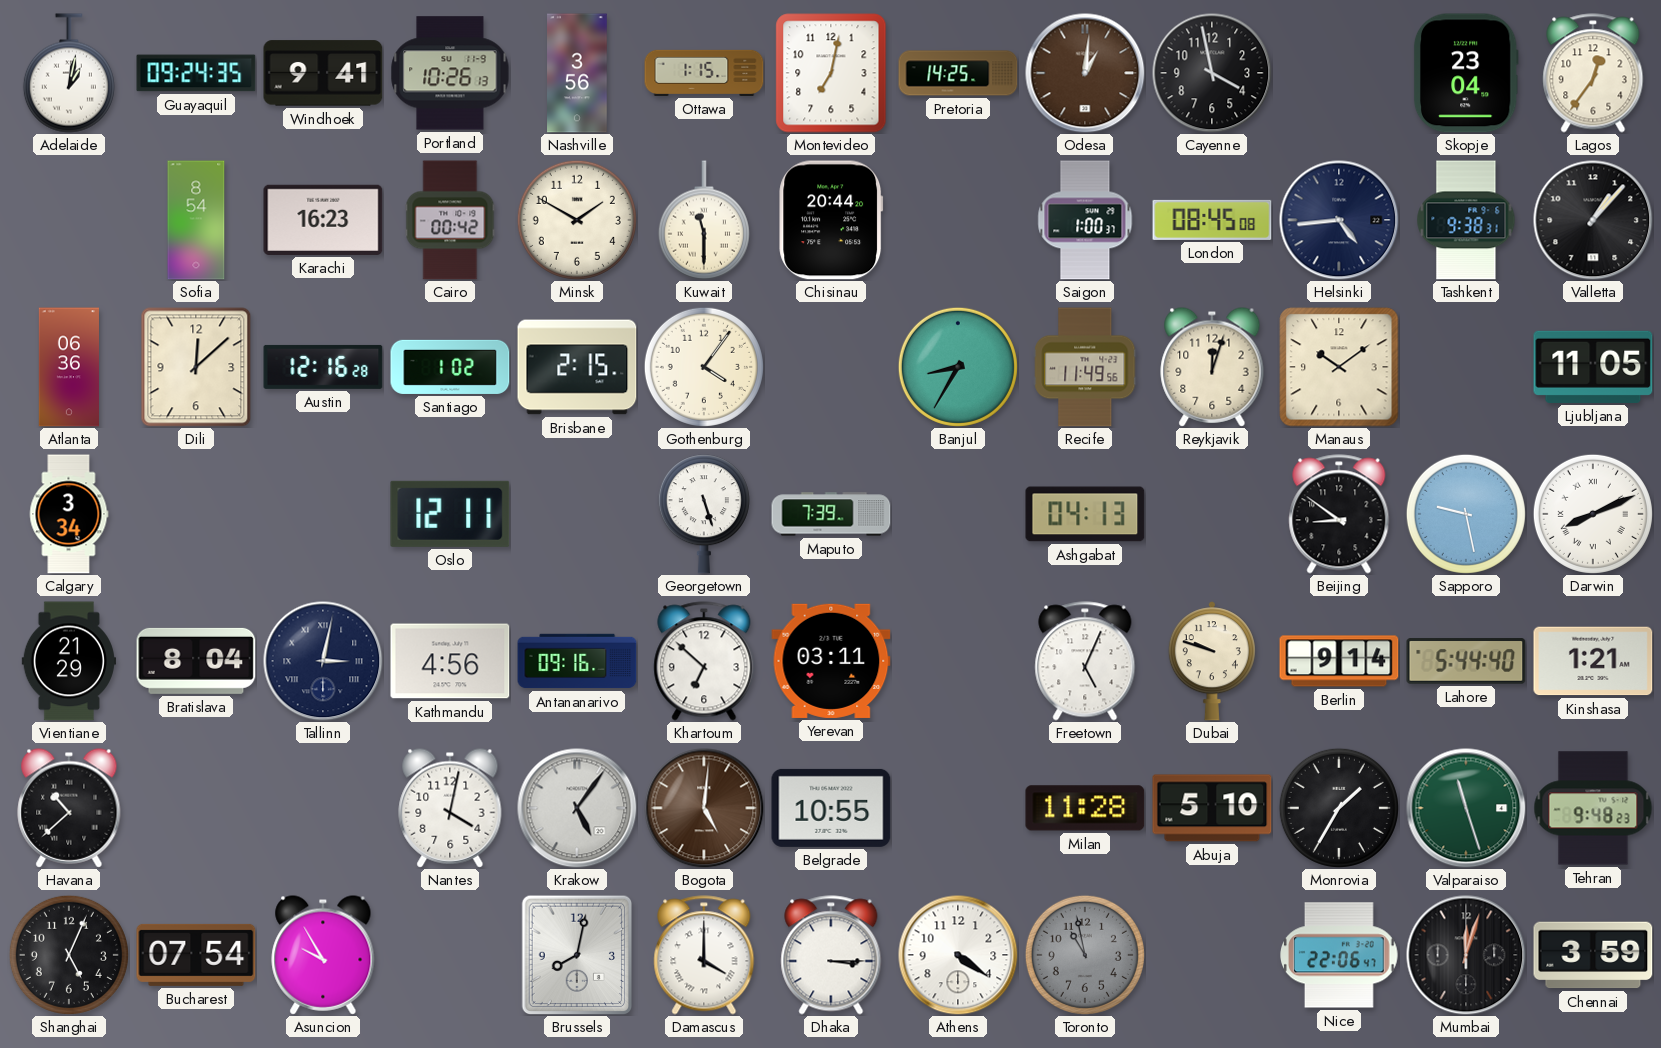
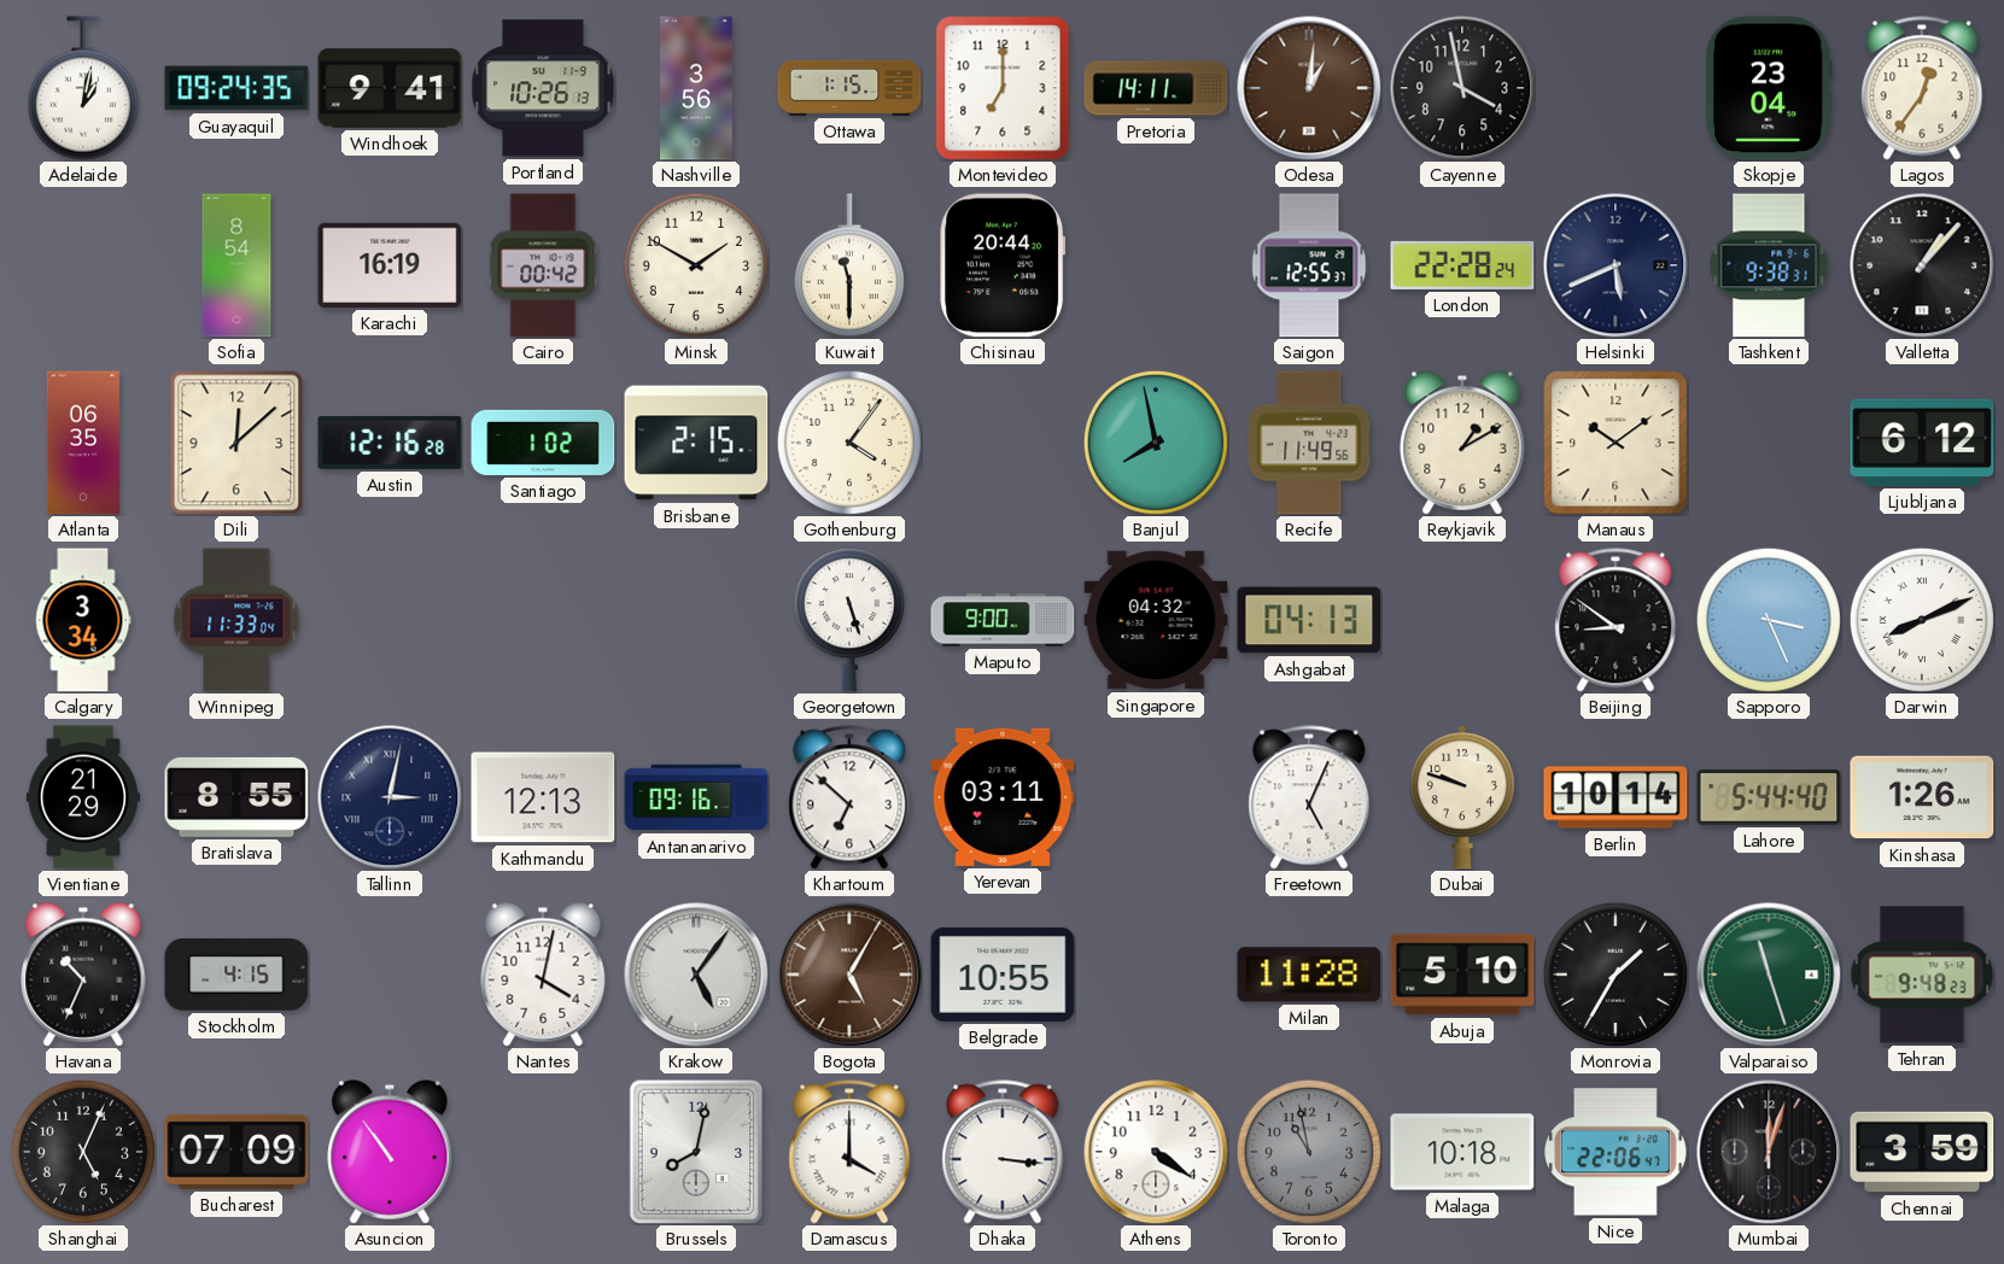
Montevideo: 7:02 -> 7:00
Pretoria: 14:25 -> 14:11
Karachi: 16:23 -> 16:19
Saigon: 1:00 -> 12:55
London: 08:45 -> 22:28
Helsinki: 4:44 -> 5:41
Atlanta: 06:36 -> 06:35
Banjul: 8:35 -> 7:58
Reykjavik: 12:03 -> 1:10
Ljubljana: 11:05 -> 6:12
Winnipeg: none -> 11:33
Oslo: 12:11 -> none
Maputo: 7:39 -> 9:00
Singapore: none -> 04:32
Sapporo: 9:28 -> 3:26
Bratislava: 8:04 -> 8:55
Kathmandu: 4:56 -> 12:13
Berlin: 9:14 -> 10:14
Kinshasa: 1:21 -> 1:26
Havana: 10:38 -> 10:34
Stockholm: none -> 4:15
Bogota: 5:01 -> 5:05
Bucharest: 07:54 -> 07:09
Asuncion: 9:55 -> 10:54
Dhaka: 3:15 -> 3:16
Malaga: none -> 10:18
